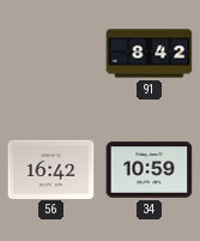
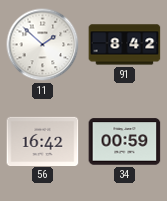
11: none -> 1:52
34: 10:59 -> 00:59
